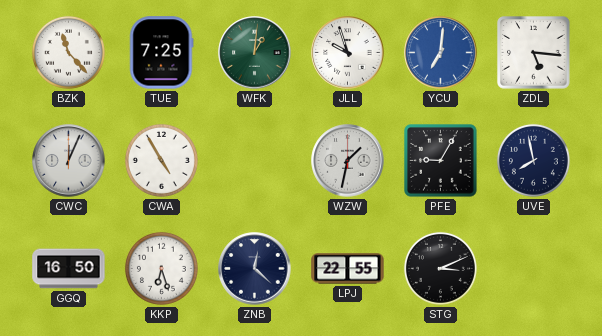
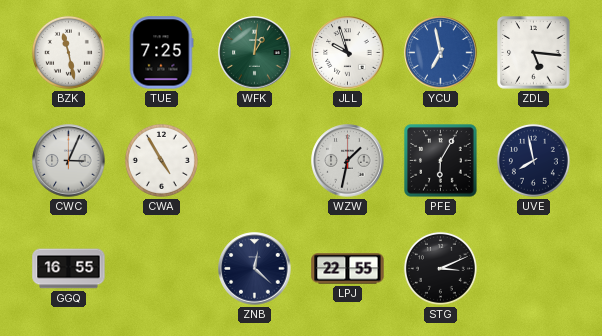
BZK: 11:23 -> 11:28
YCU: 7:01 -> 6:58
CWC: 12:04 -> 3:04
PFE: 9:05 -> 6:05
GGQ: 16:50 -> 16:55
KKP: 6:27 -> none
